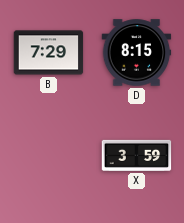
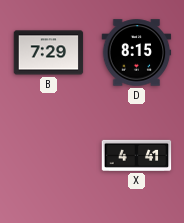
X: 3:59 -> 4:41
